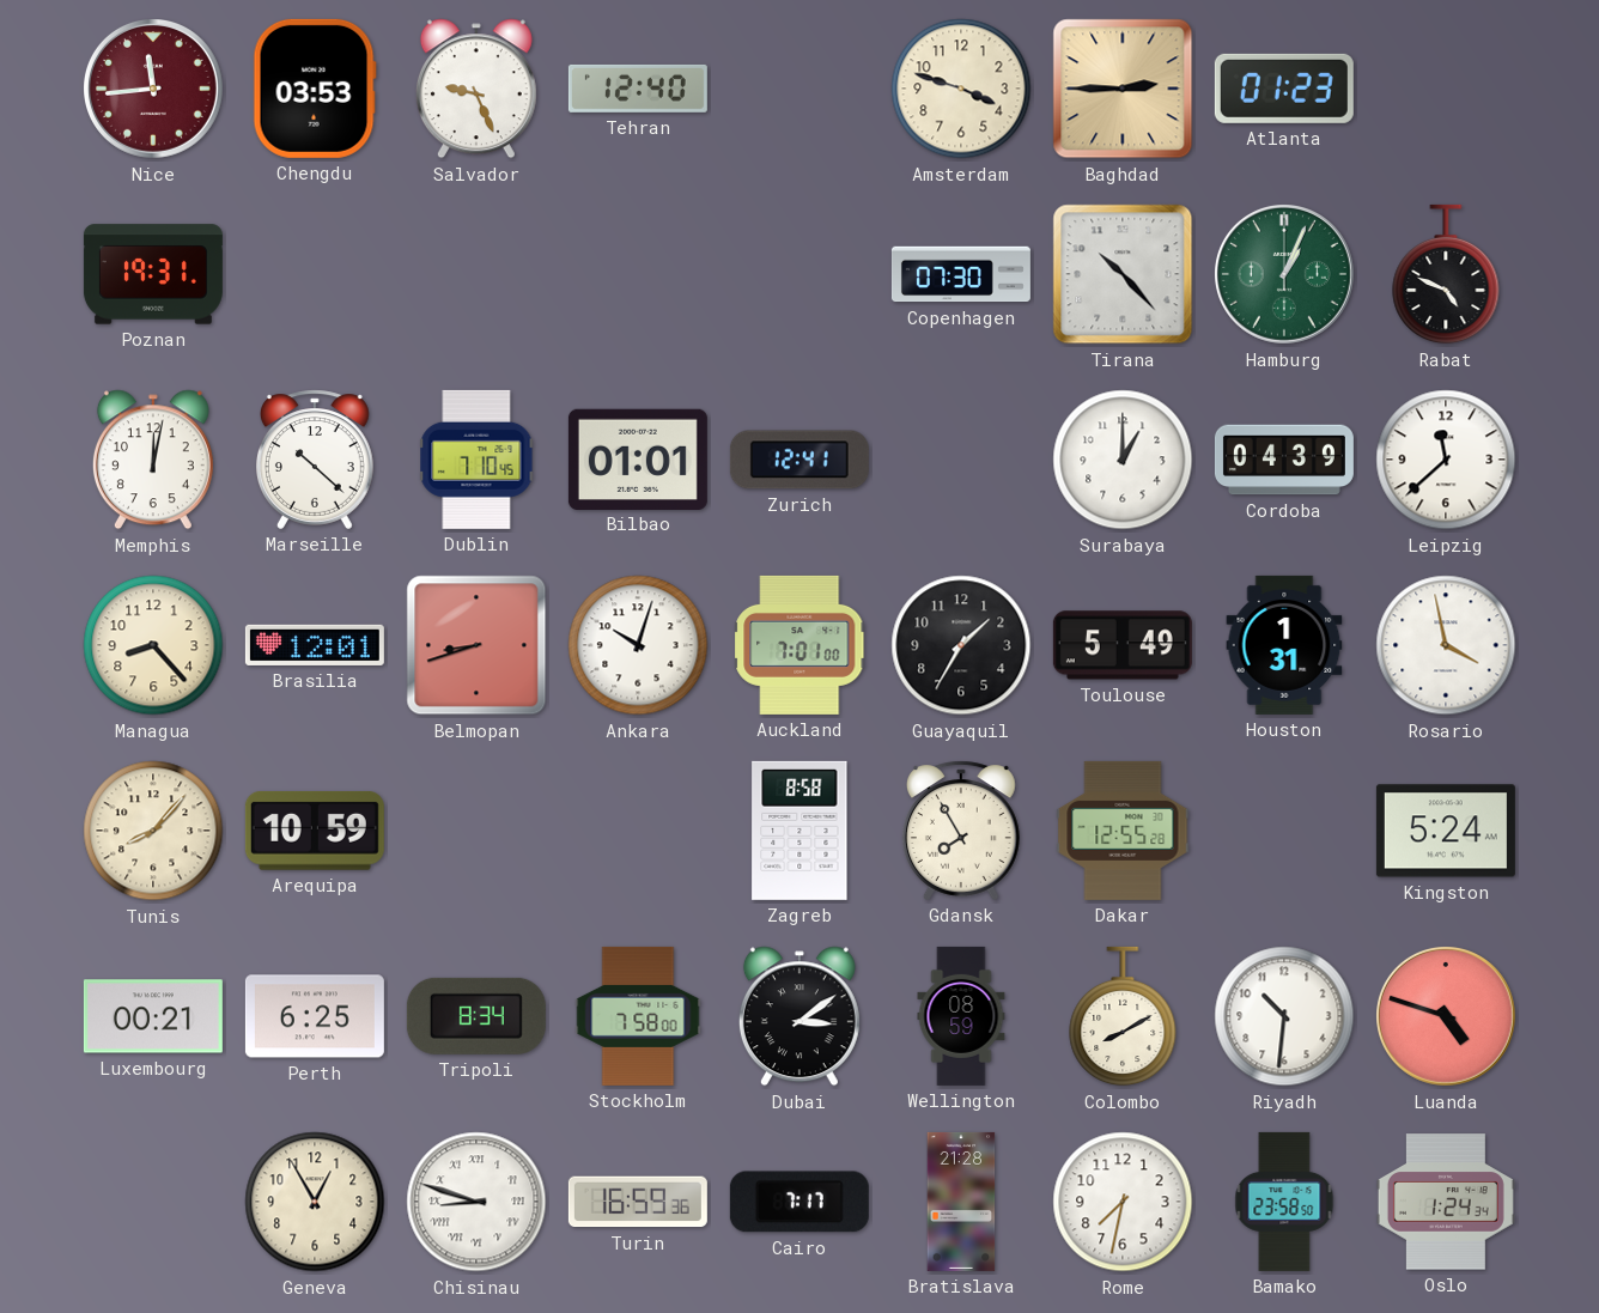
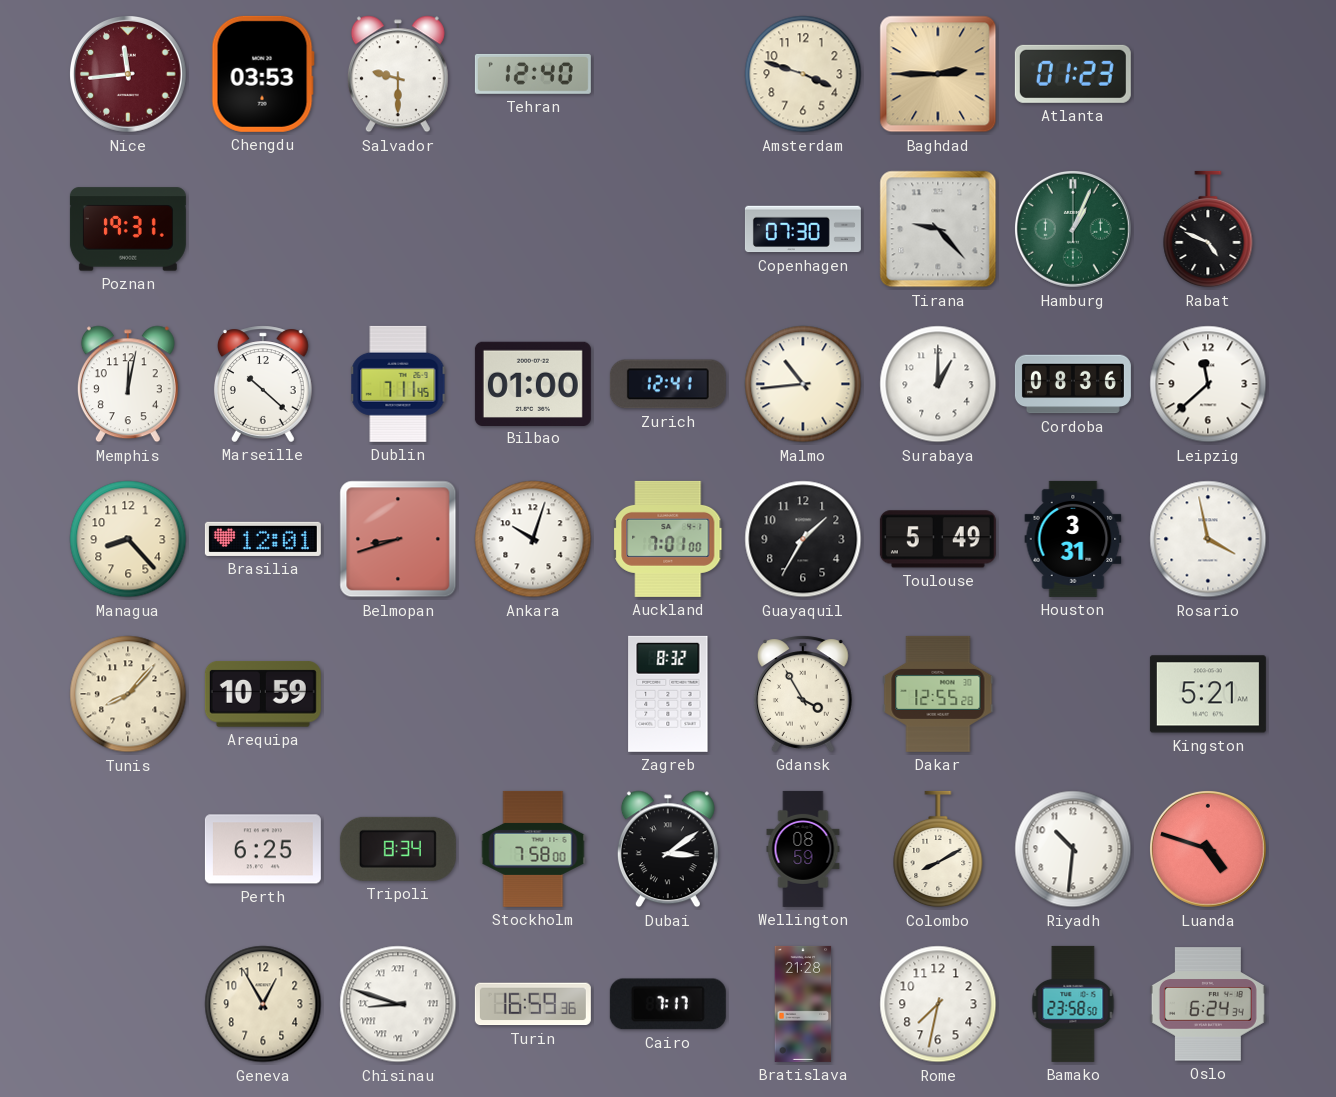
Salvador: 9:26 -> 9:30
Tirana: 10:23 -> 9:23
Dublin: 7:10 -> 7:11
Bilbao: 01:01 -> 01:00
Malmo: none -> 10:44
Cordoba: 04:39 -> 08:36
Houston: 1:31 -> 3:31
Zagreb: 8:58 -> 8:32
Gdansk: 7:55 -> 3:55
Kingston: 5:24 -> 5:21
Luxembourg: 00:21 -> none
Oslo: 1:24 -> 6:24
